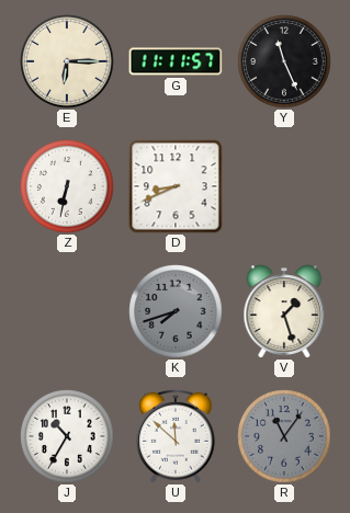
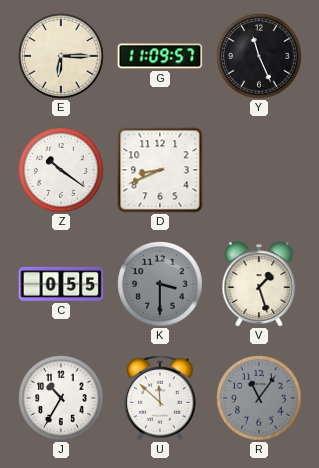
G: 11:11 -> 11:09
Z: 6:32 -> 10:21
C: none -> 0:55
K: 7:42 -> 3:30
